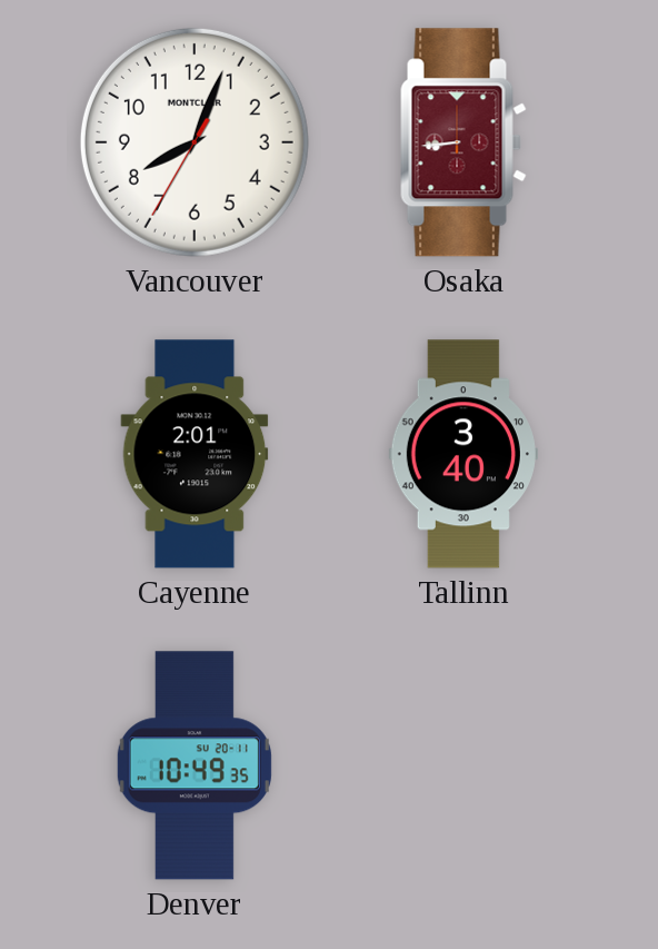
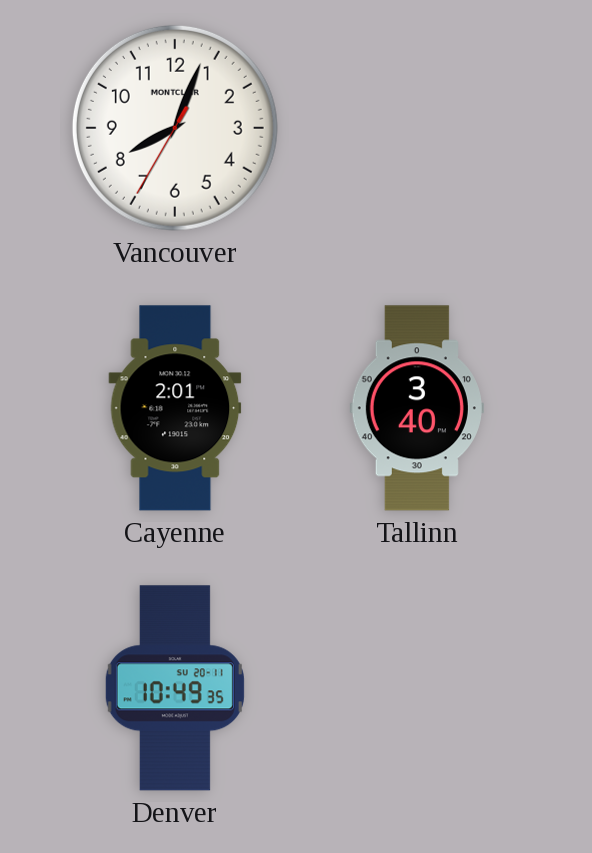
Osaka: 8:44 -> none
